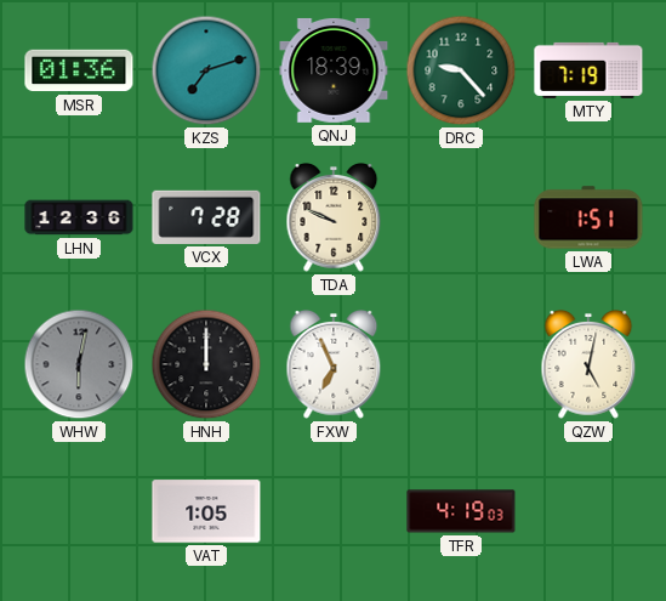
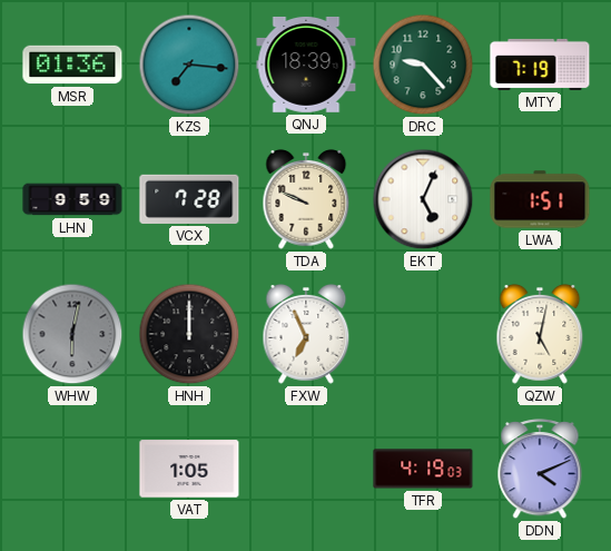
KZS: 7:12 -> 7:16
LHN: 12:36 -> 9:59
EKT: none -> 5:04
DDN: none -> 4:11
